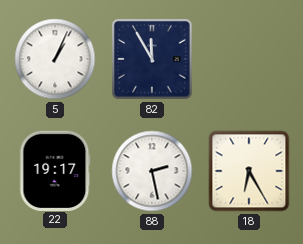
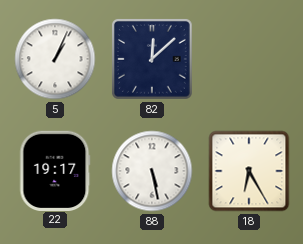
82: 11:55 -> 12:08
88: 2:28 -> 5:28
